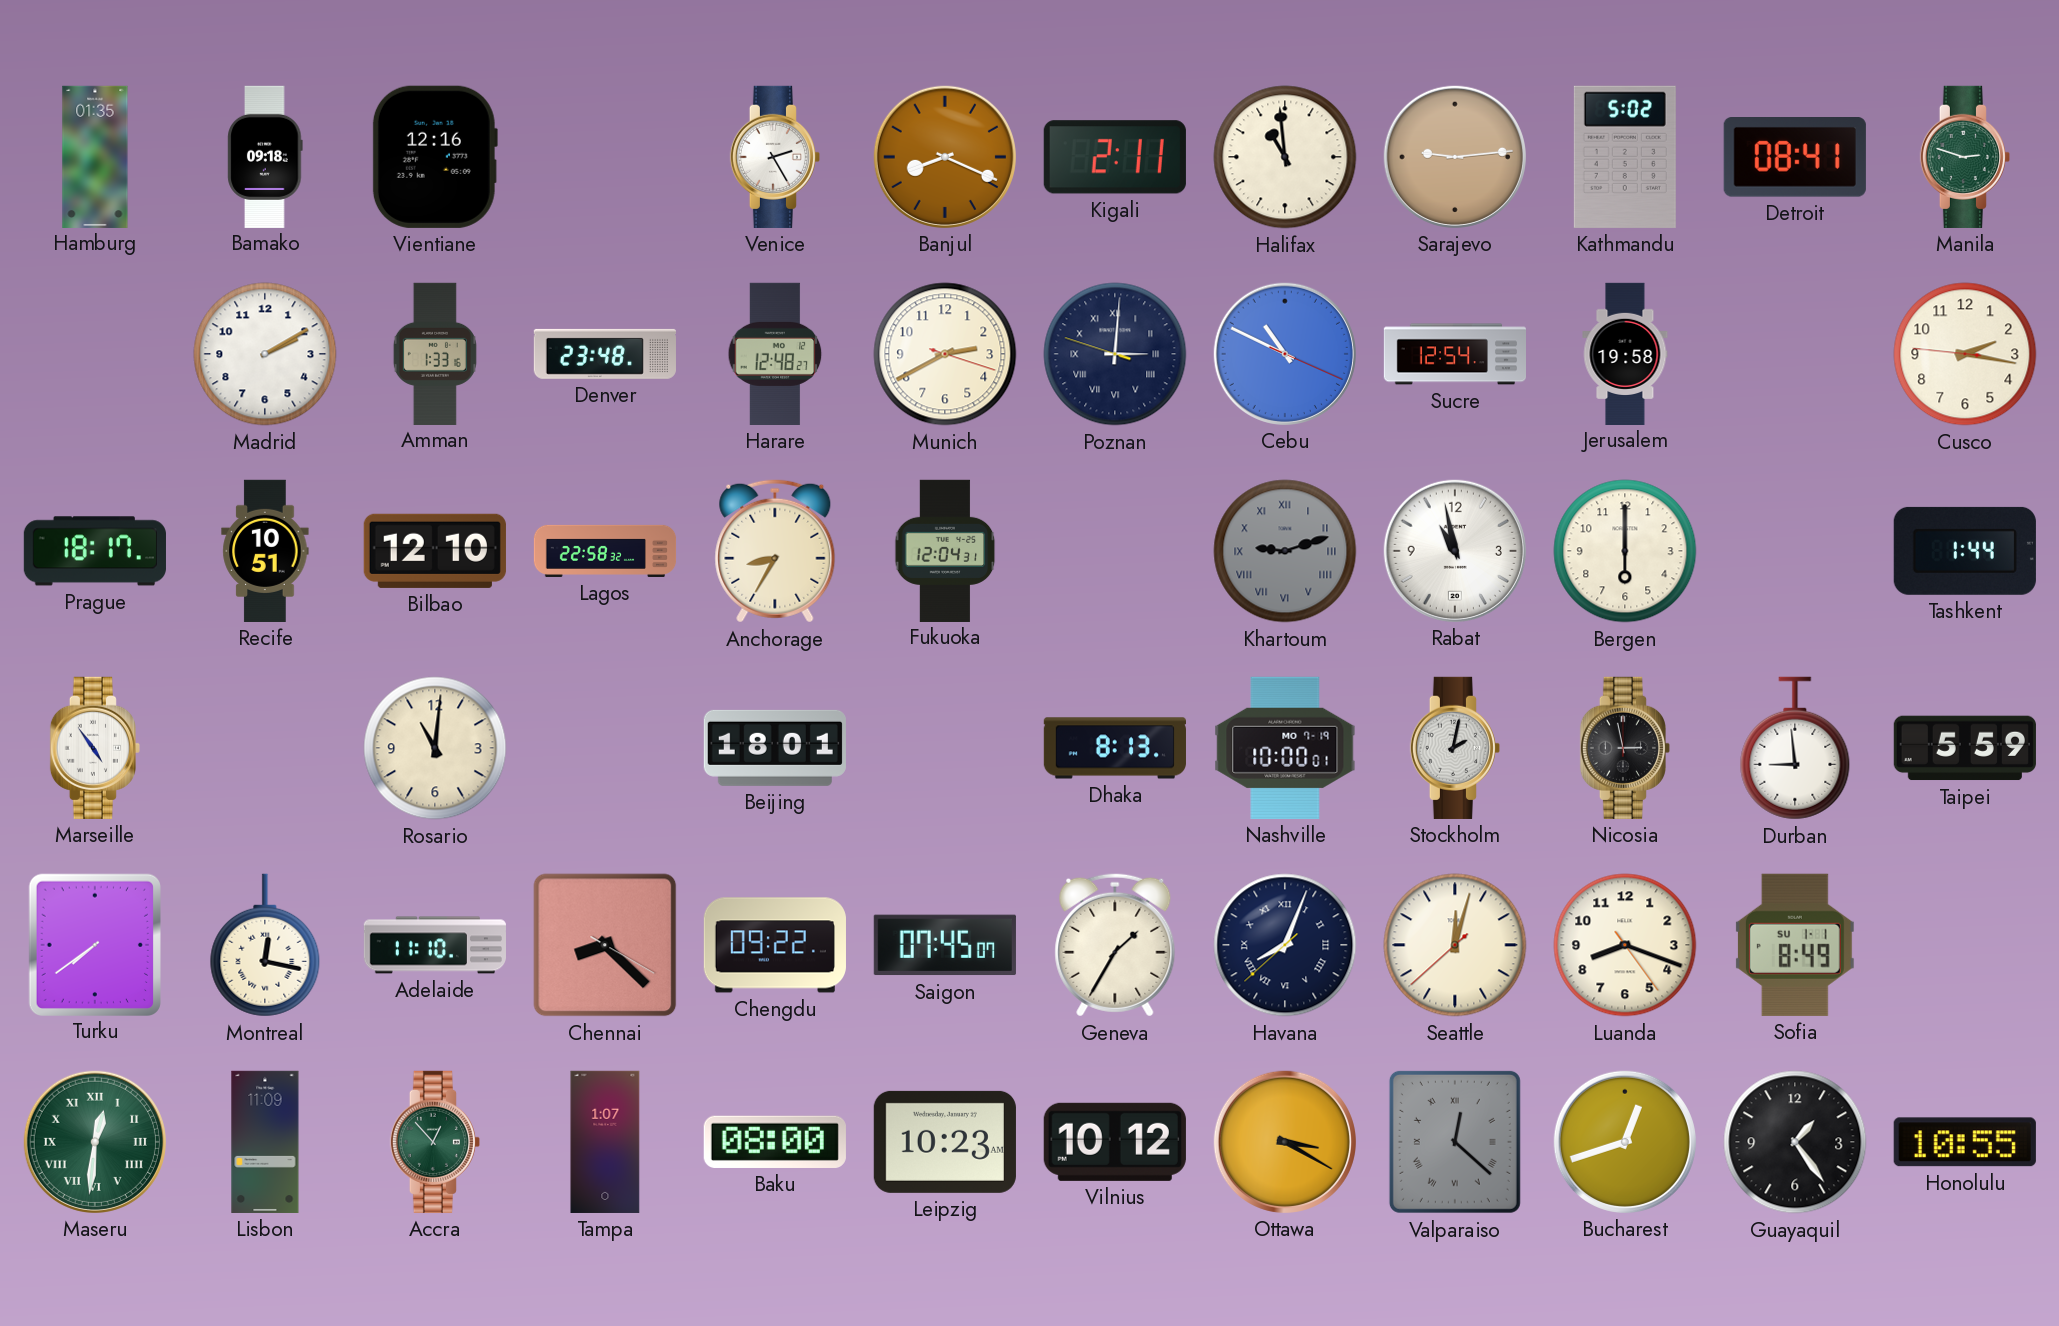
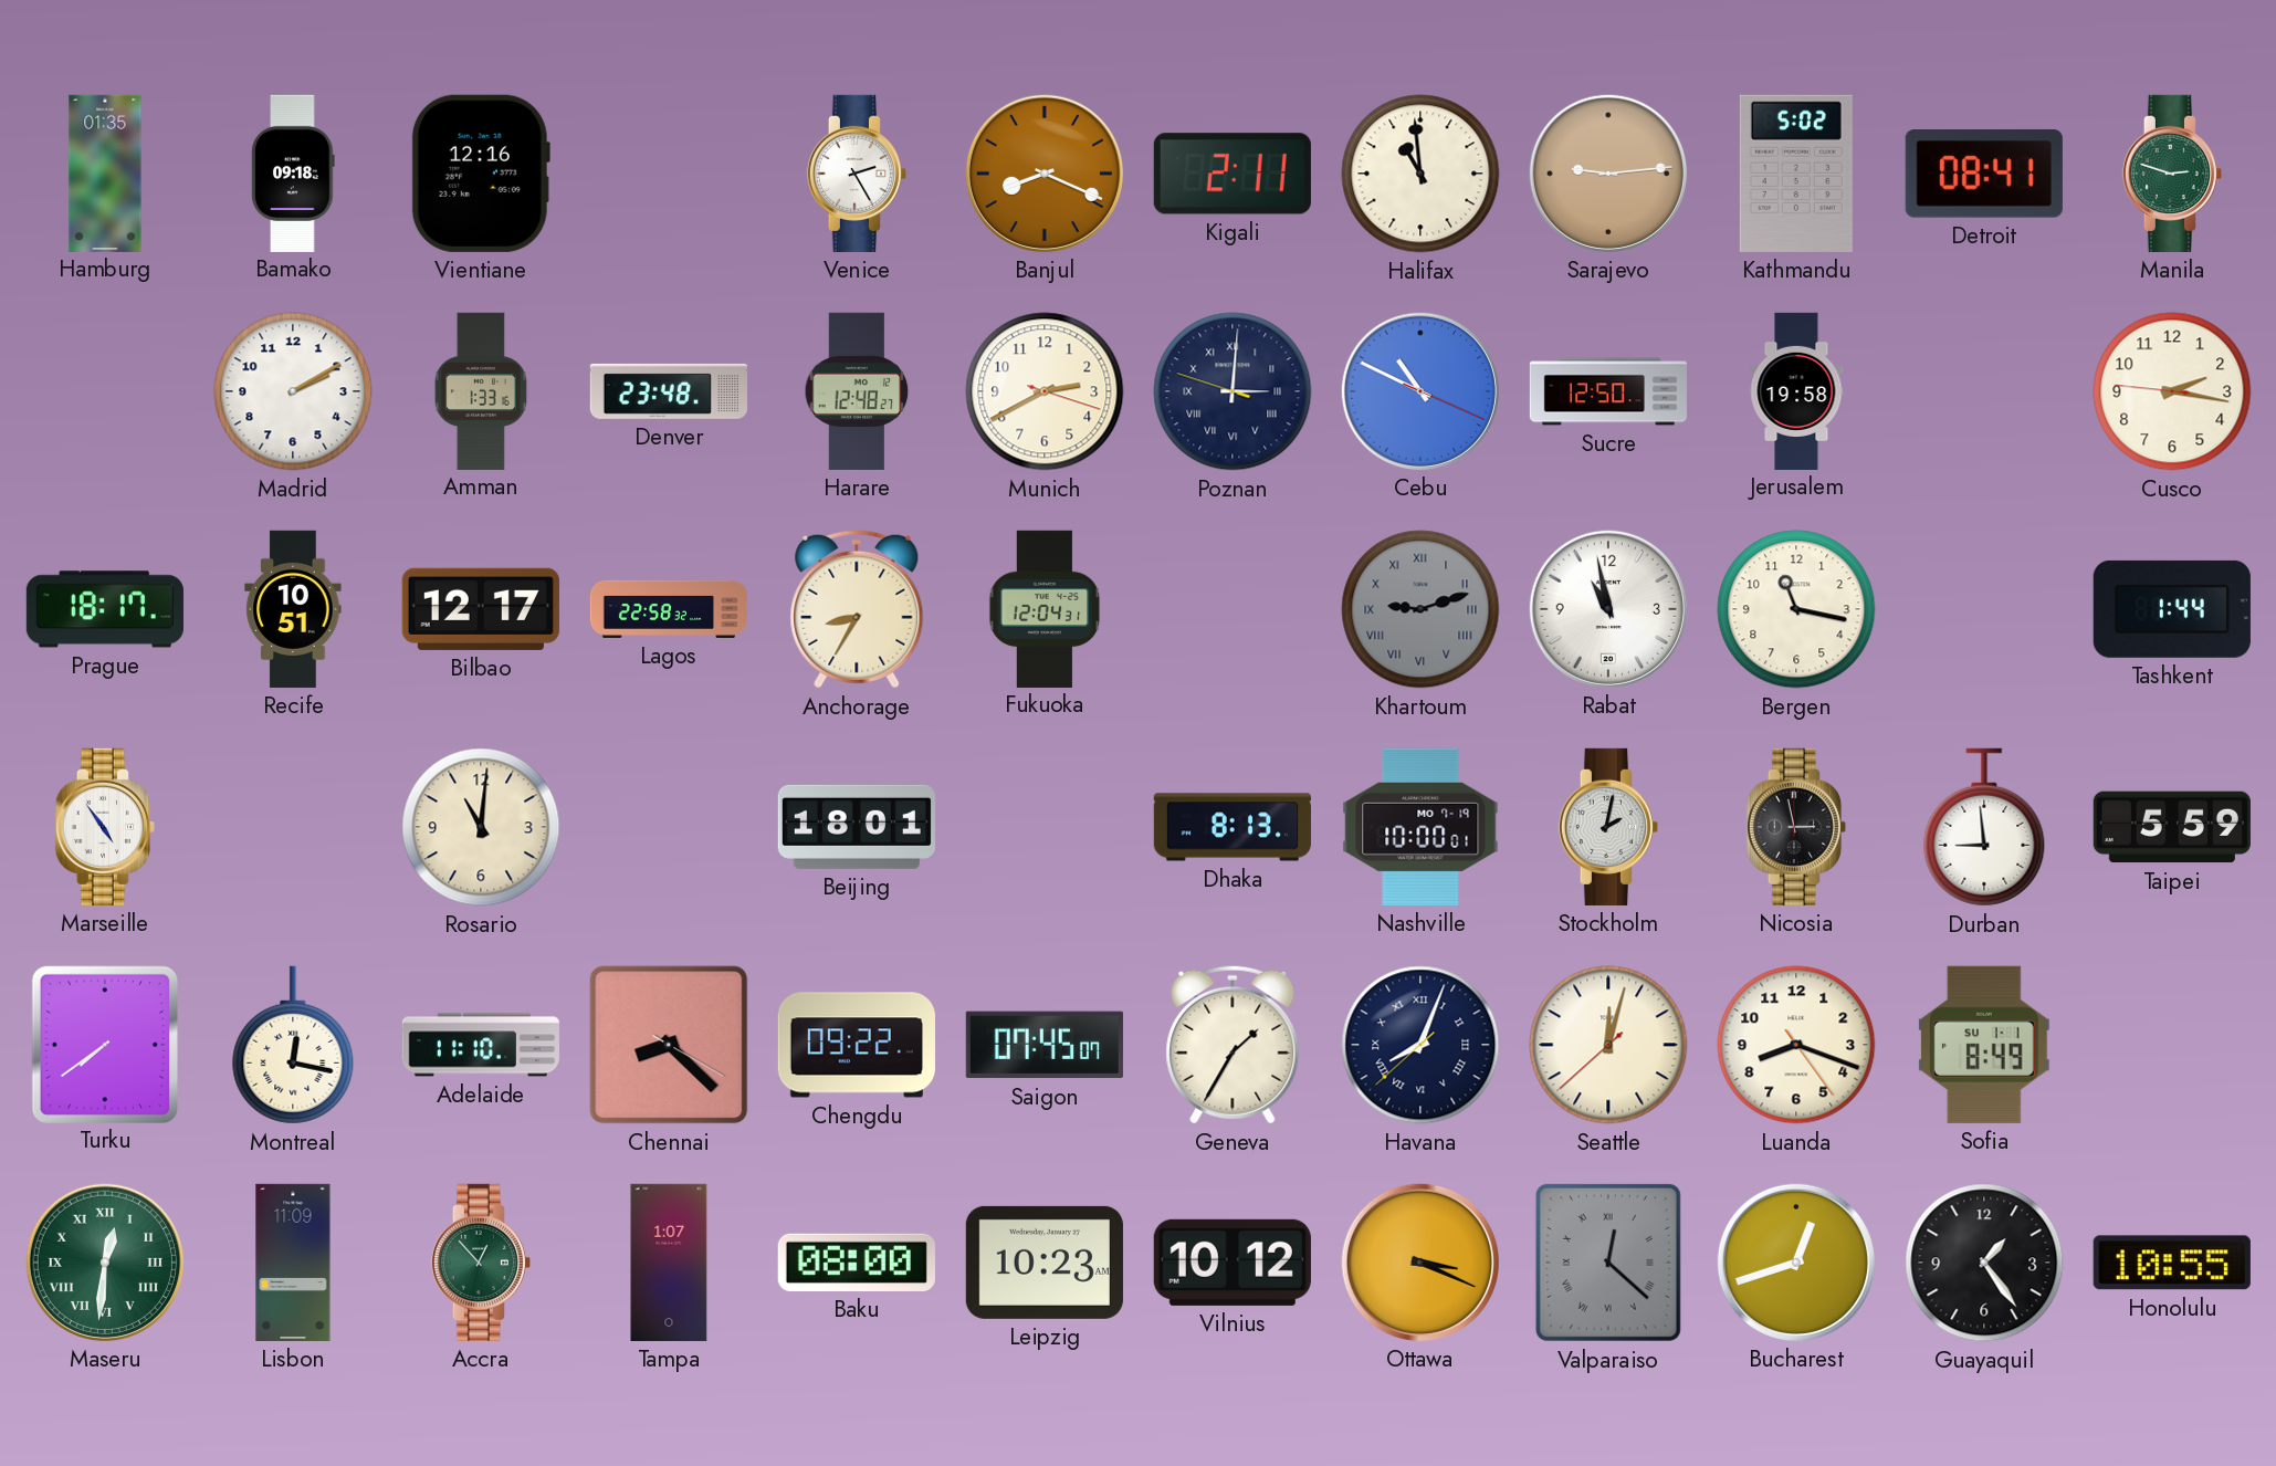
Sucre: 12:54 -> 12:50
Bilbao: 12:10 -> 12:17
Bergen: 6:00 -> 11:17
Ottawa: 3:20 -> 3:19
